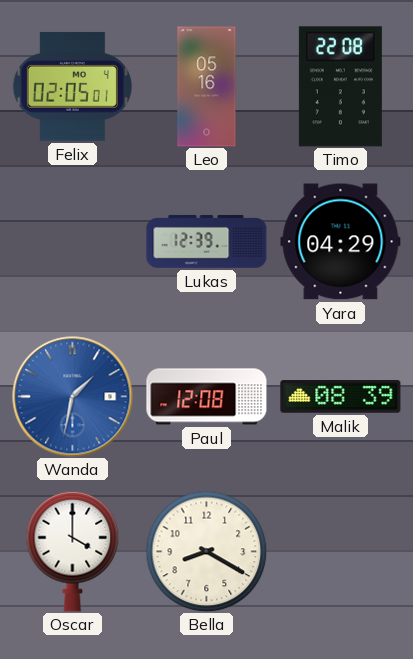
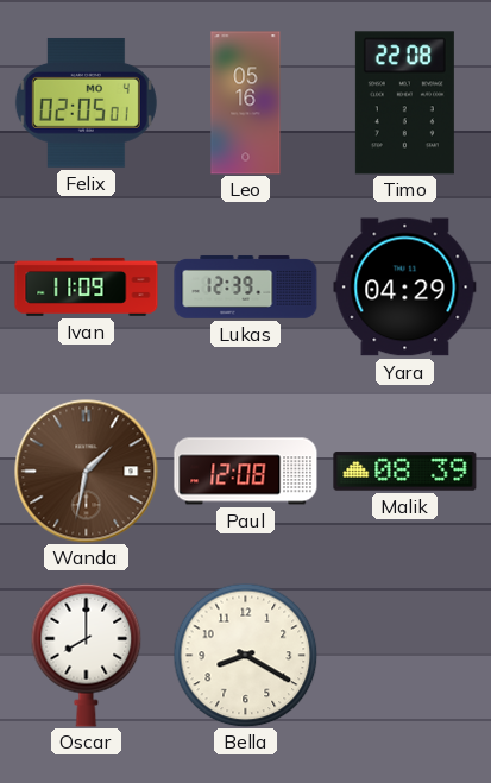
Ivan: none -> 11:09
Wanda dial: blue -> brown
Oscar: 4:00 -> 8:00
